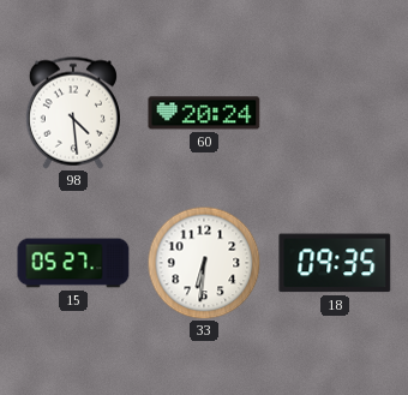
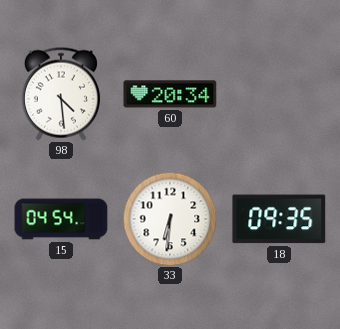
60: 20:24 -> 20:34
15: 05:27 -> 04:54
